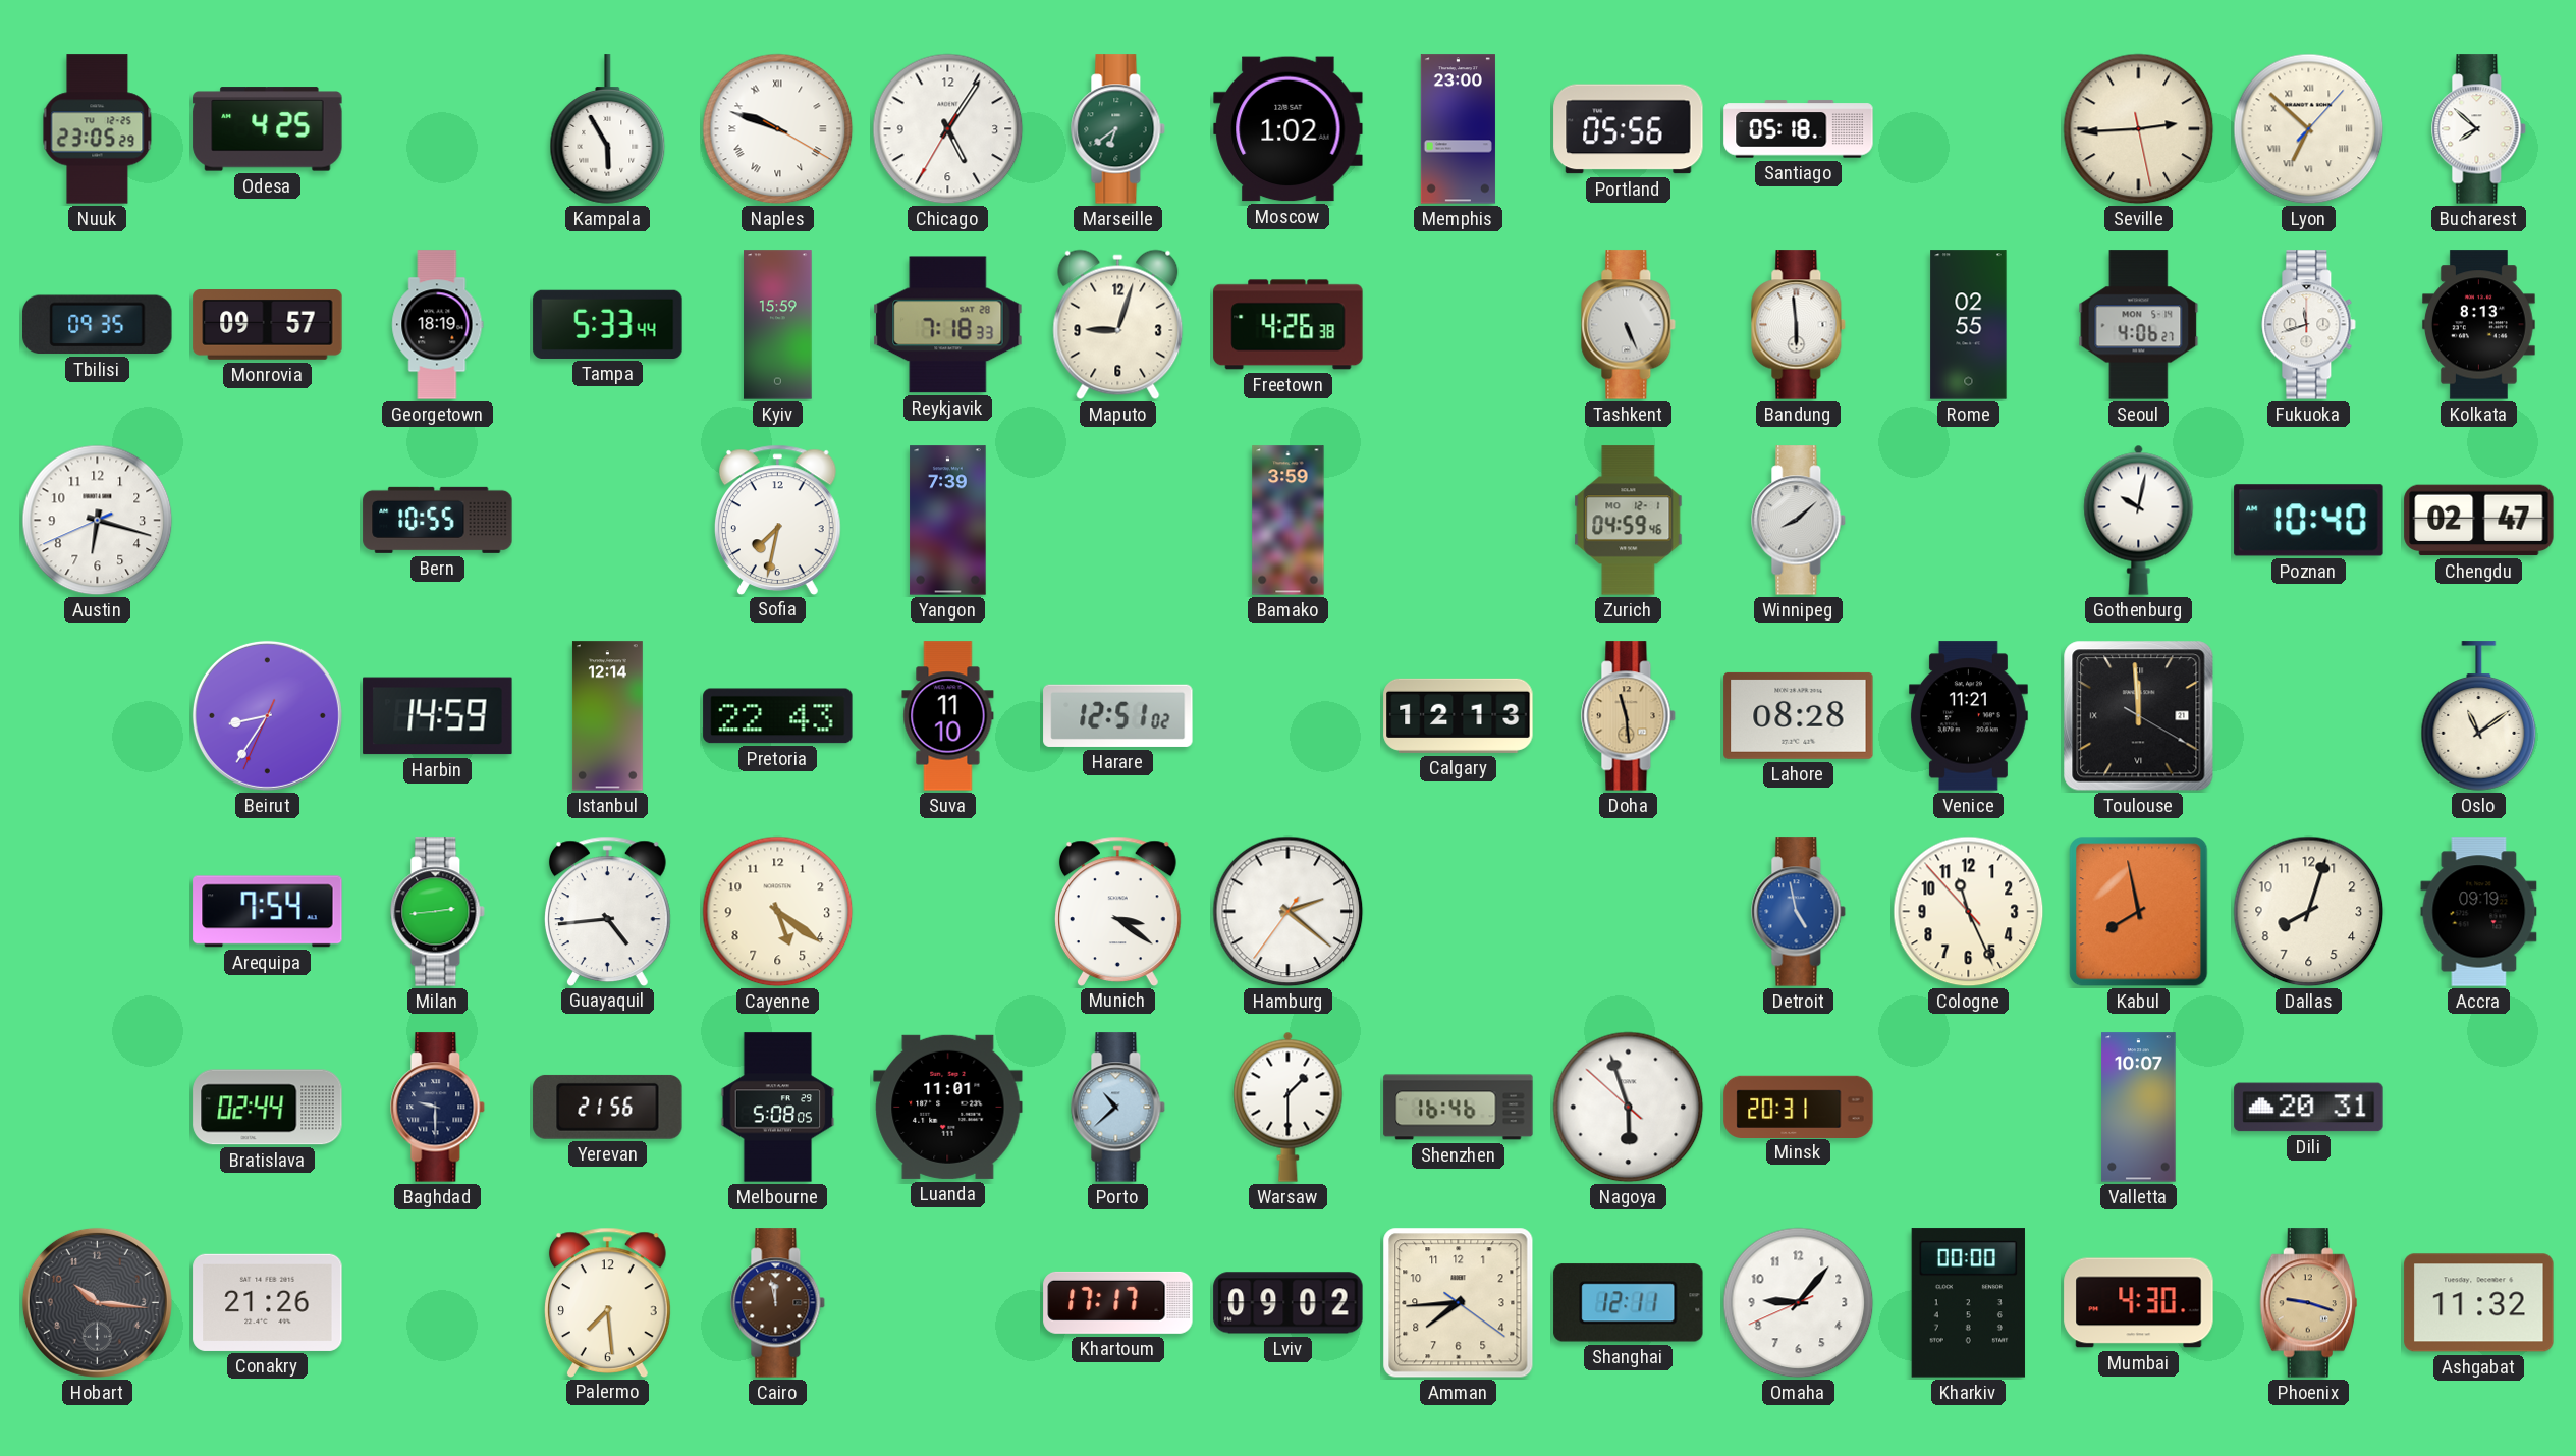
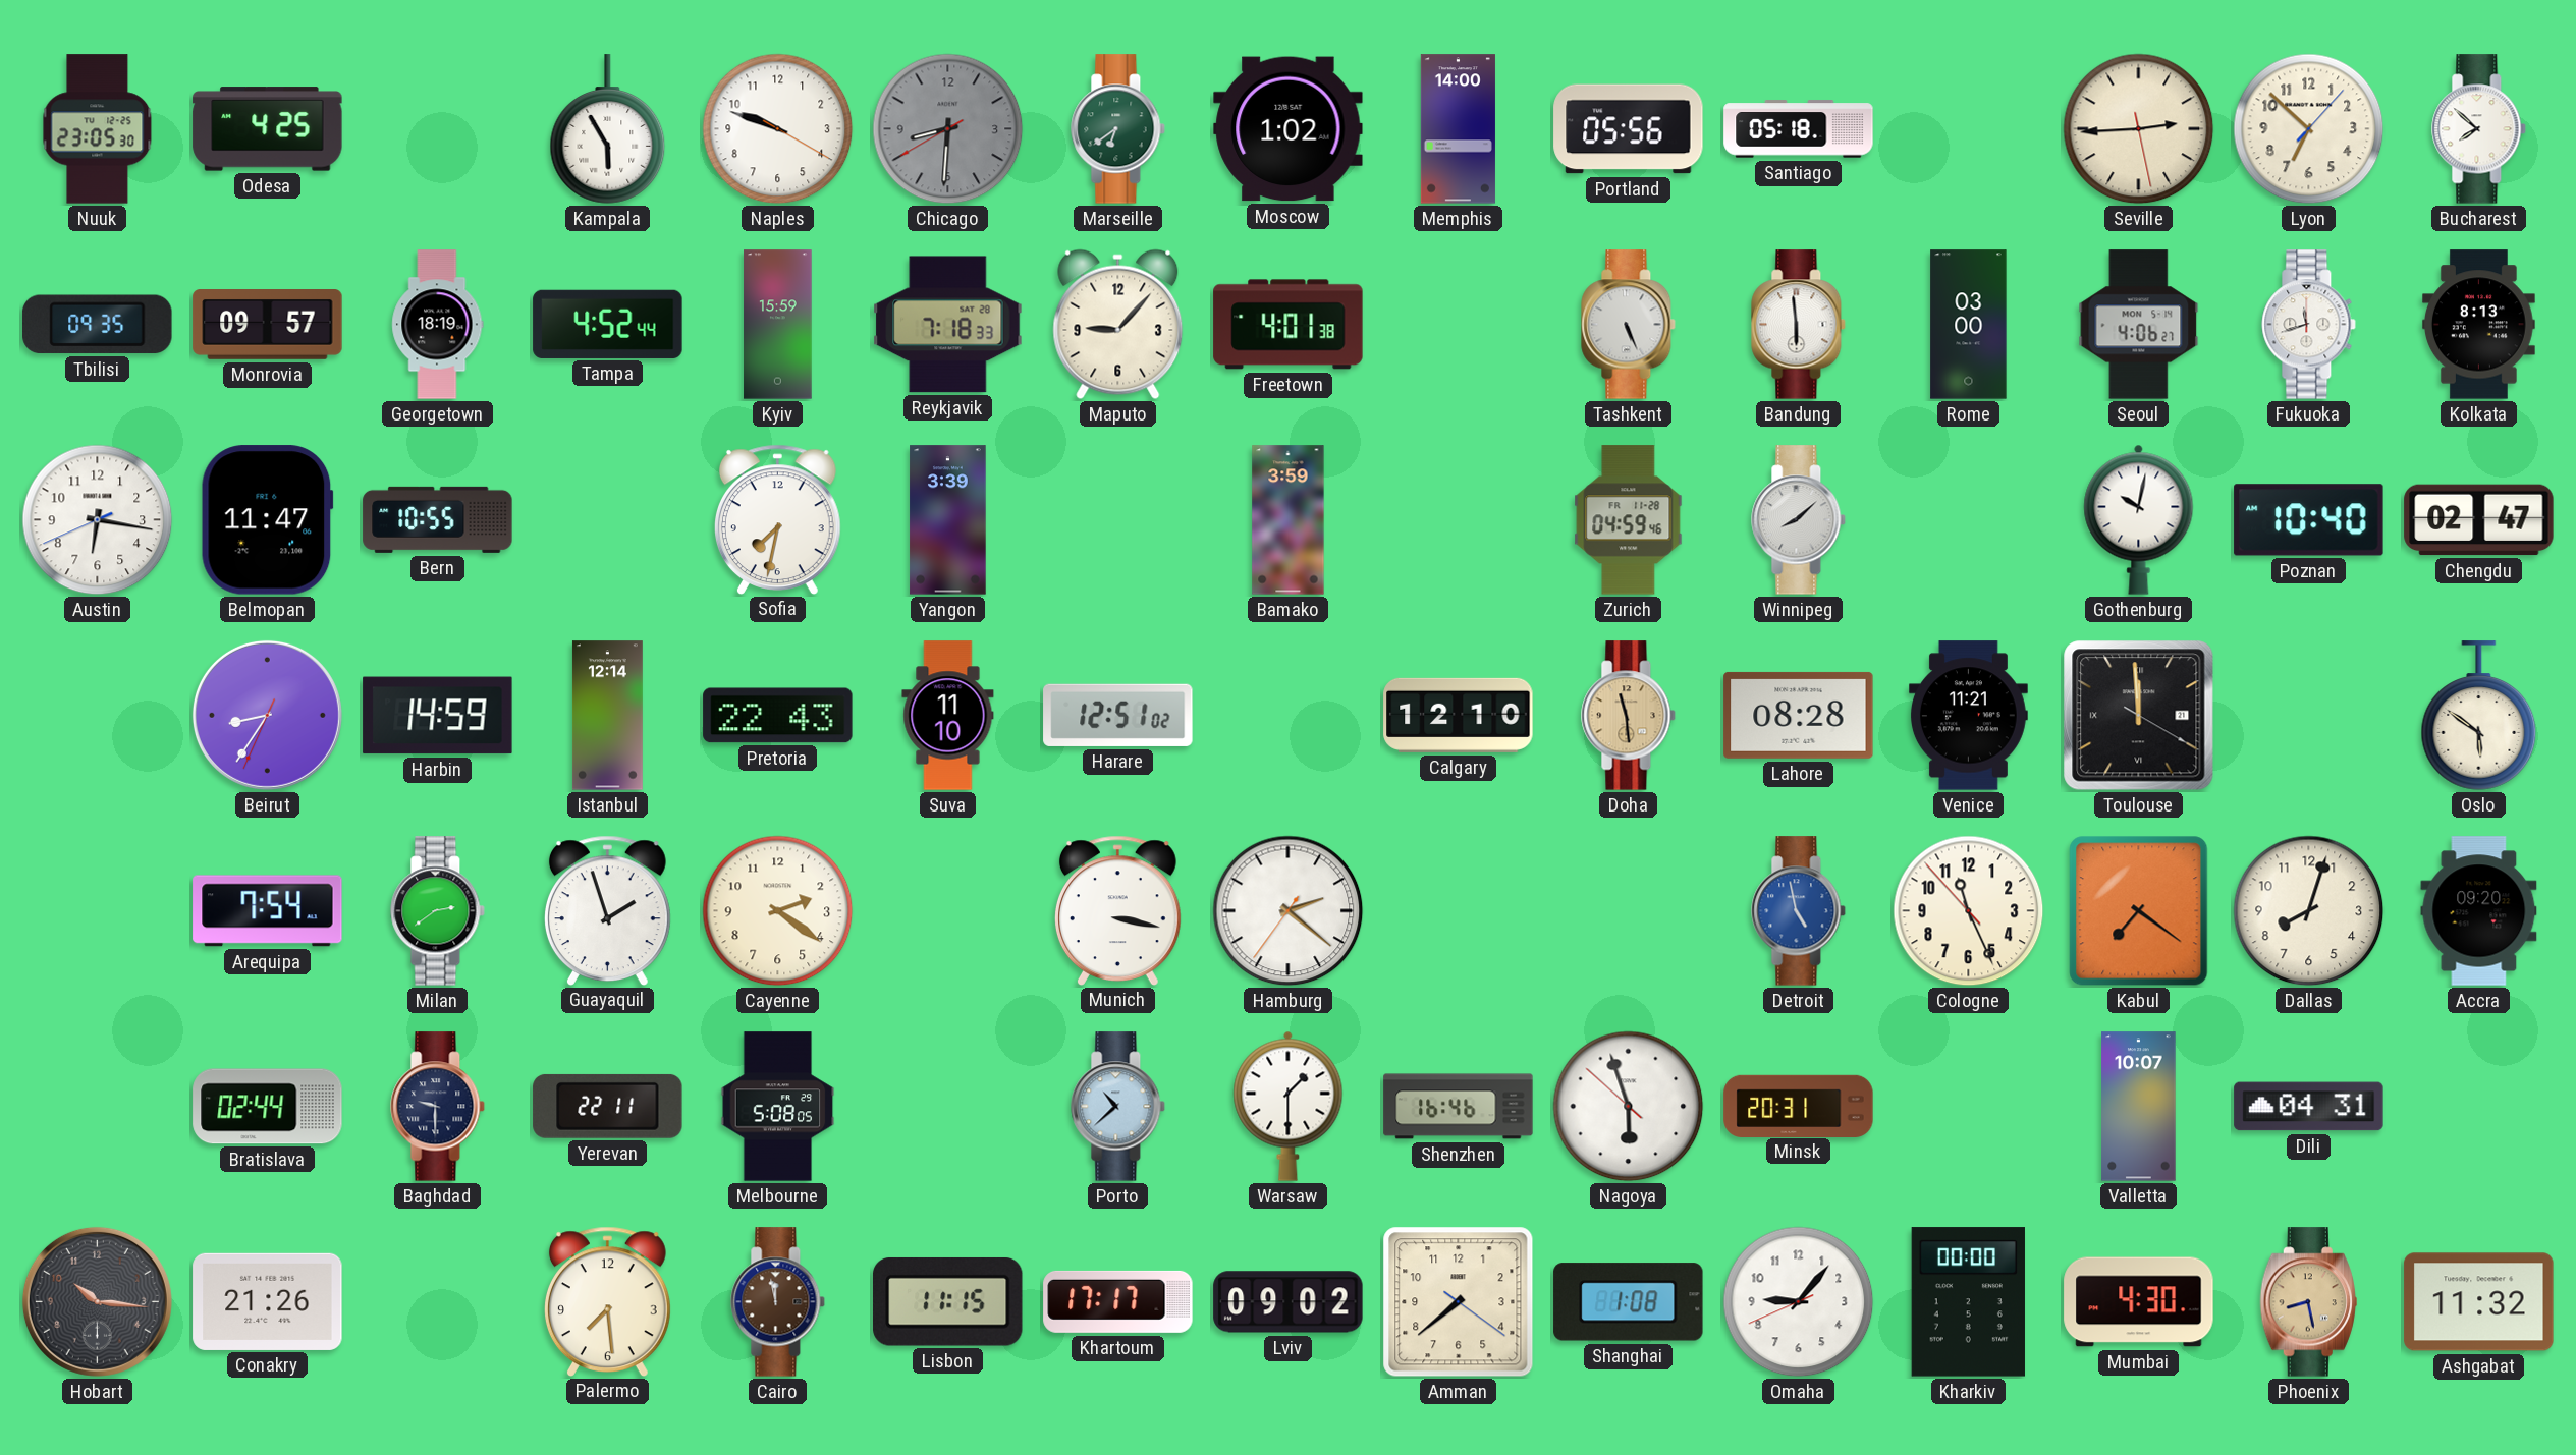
Nuuk: 23:05:29 -> 23:05:30
Naples numerals: Roman -> Arabic
Chicago: 5:05 -> 8:30
Chicago dial: white -> grey
Memphis: 23:00 -> 14:00
Lyon numerals: Roman -> Arabic
Tampa: 5:33 -> 4:52
Maputo: 9:03 -> 9:07
Freetown: 4:26 -> 4:01
Rome: 02:55 -> 03:00
Austin: 6:17 -> 6:16
Belmopan: none -> 11:47
Yangon: 7:39 -> 3:39
Zurich date: MO 12-1 -> FR 11-28
Calgary: 12:13 -> 12:10
Oslo: 11:09 -> 5:51
Milan: 2:44 -> 2:39
Guayaquil: 4:44 -> 1:57
Cayenne: 5:21 -> 2:21
Munich: 3:21 -> 3:17
Kabul: 7:58 -> 7:21
Accra: 09:19 -> 09:20
Yerevan: 21:56 -> 22:11
Luanda: 11:01 -> none
Dili: 20:31 -> 04:31
Lisbon: none -> 11:15
Amman: 7:44 -> 7:38
Shanghai: 12:11 -> 1:08
Phoenix: 9:18 -> 8:28
